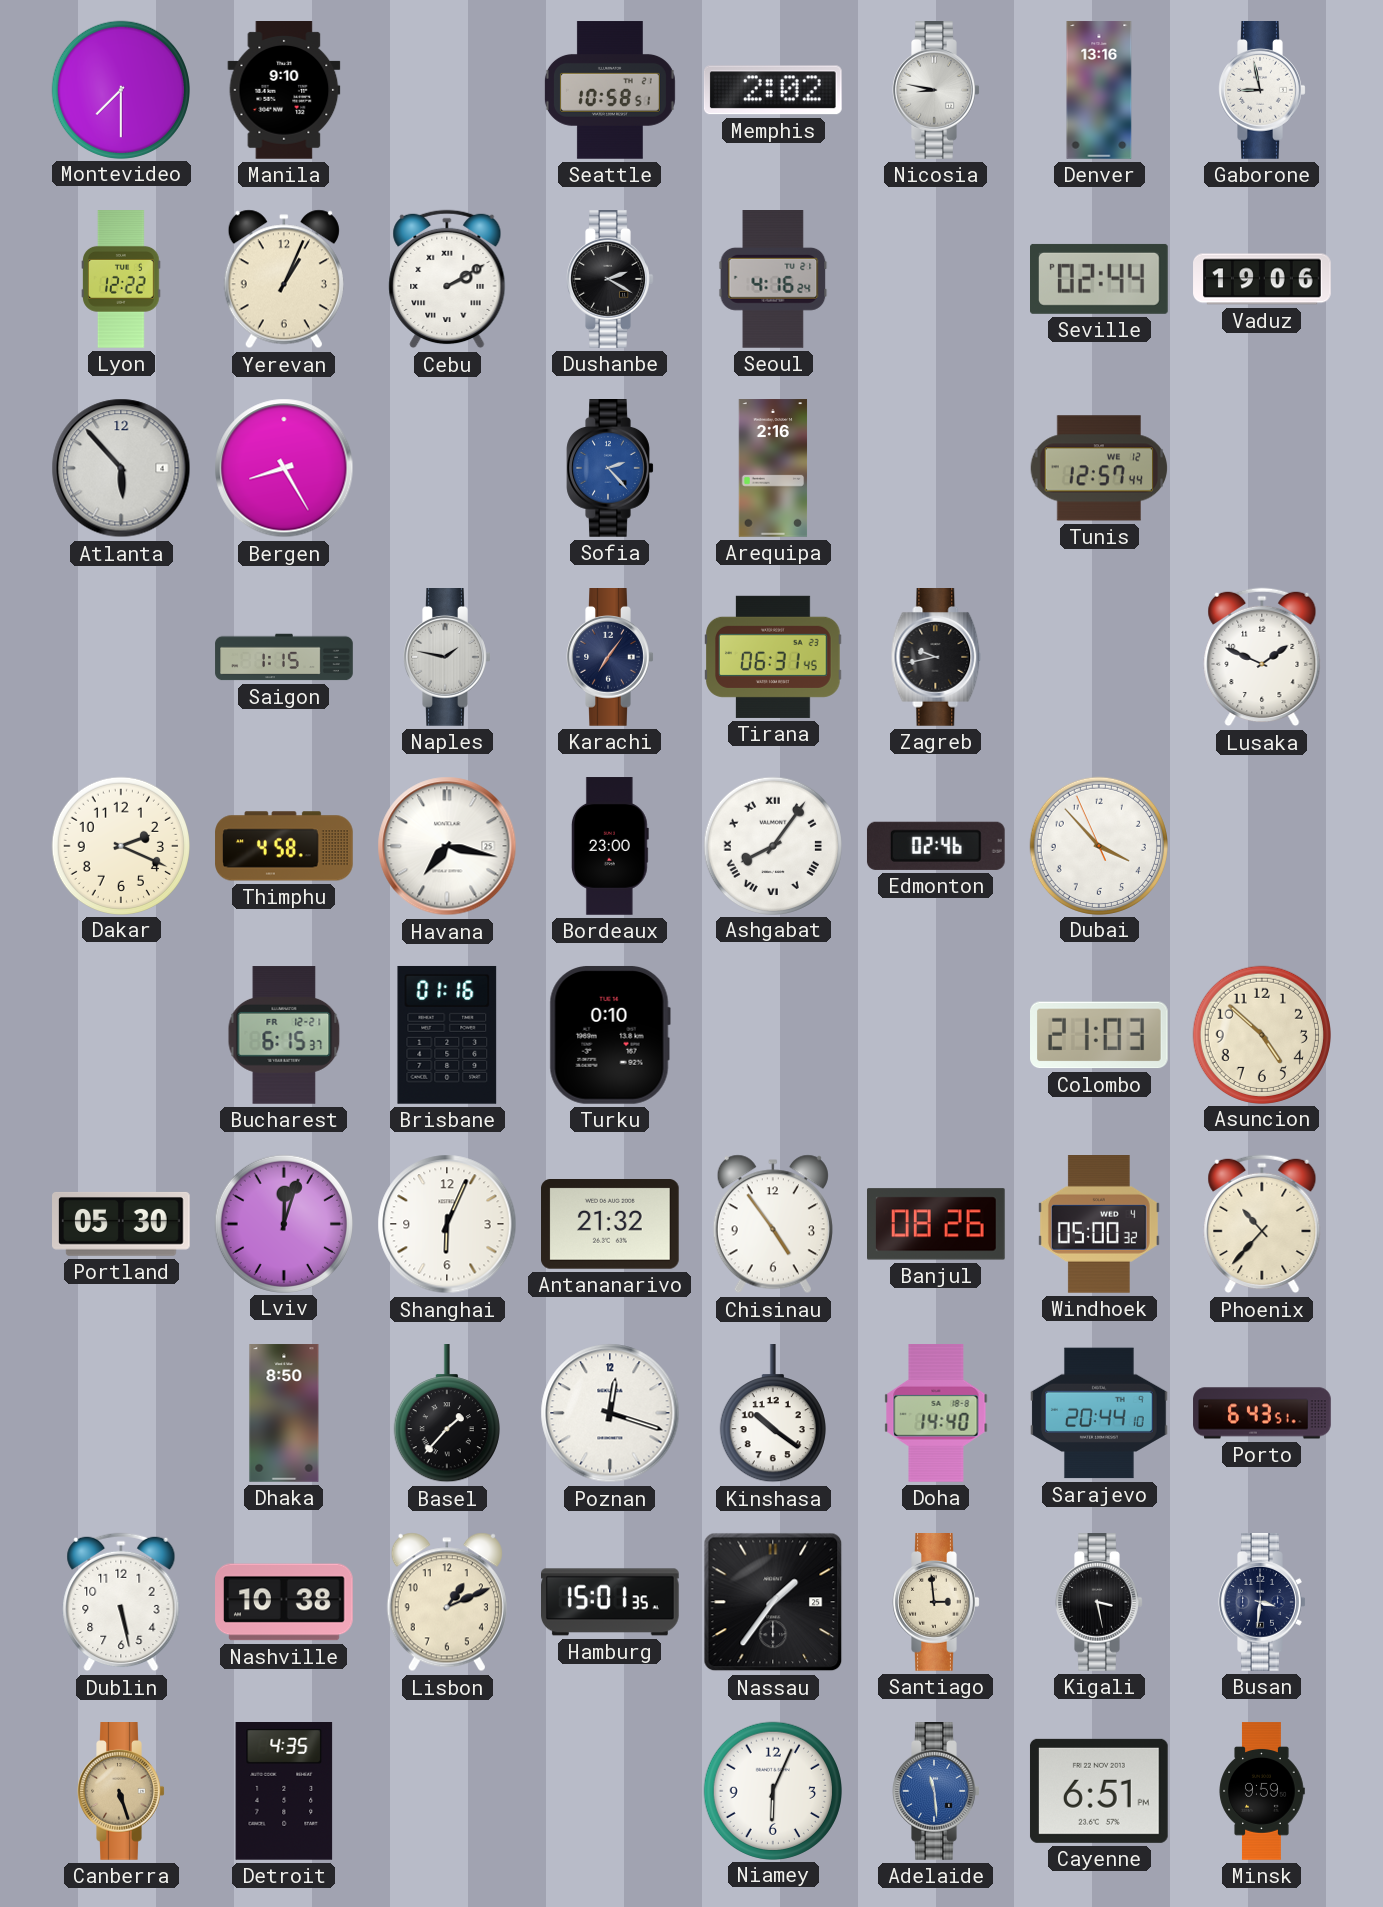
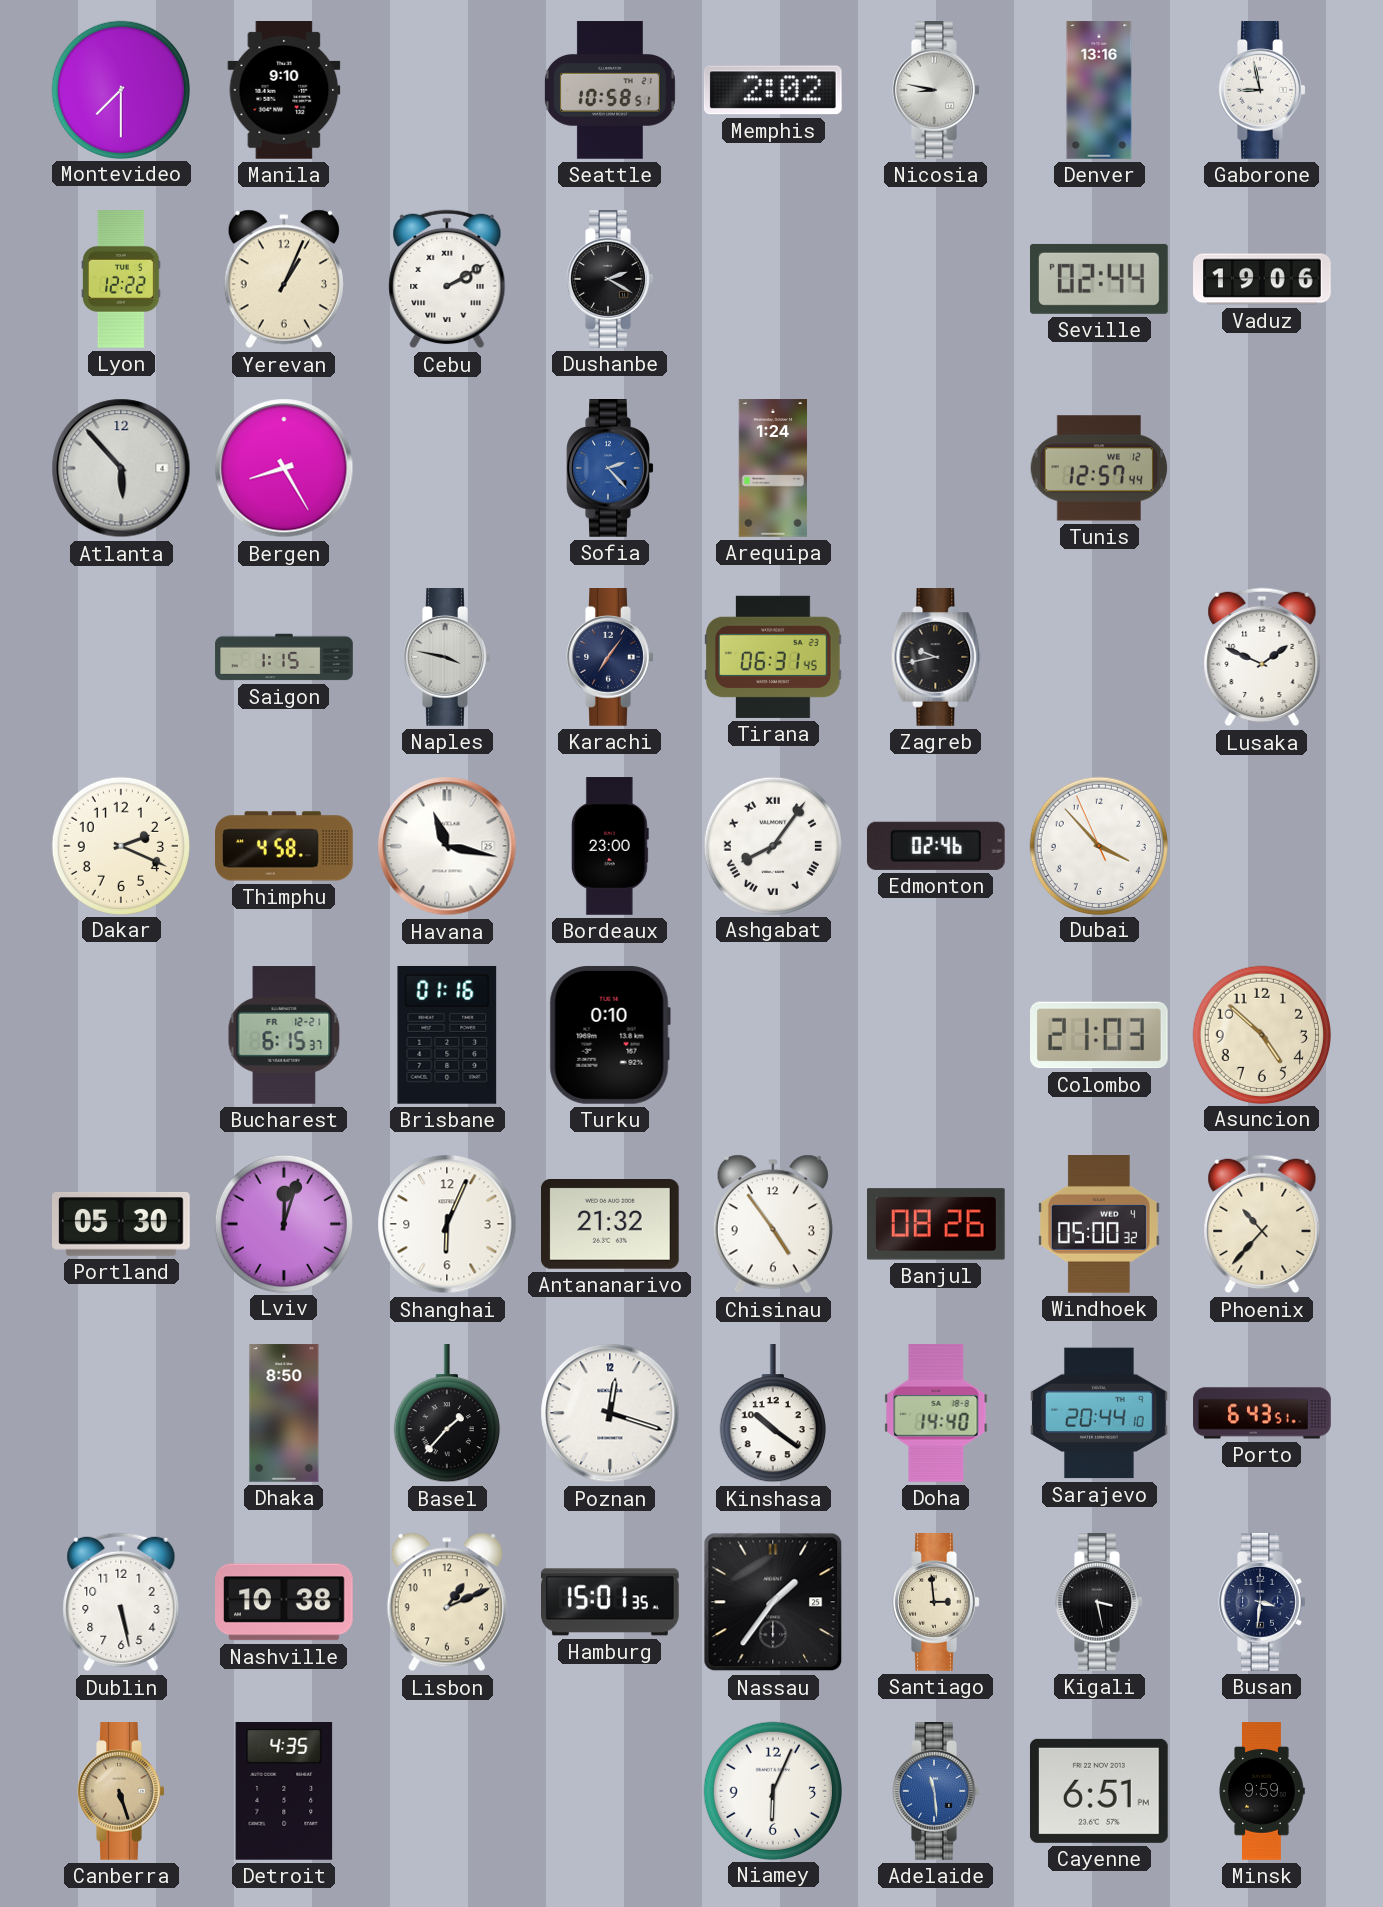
Seoul: 4:16 -> none
Arequipa: 2:16 -> 1:24
Naples: 1:47 -> 3:47
Havana: 7:17 -> 11:17
